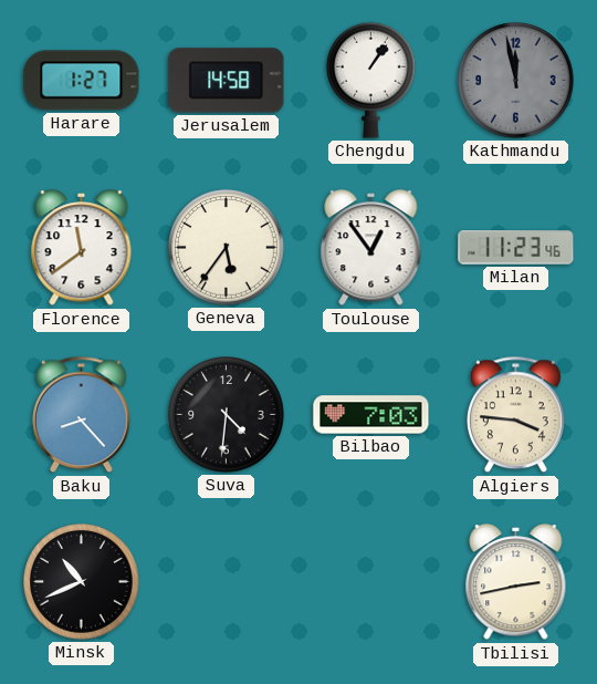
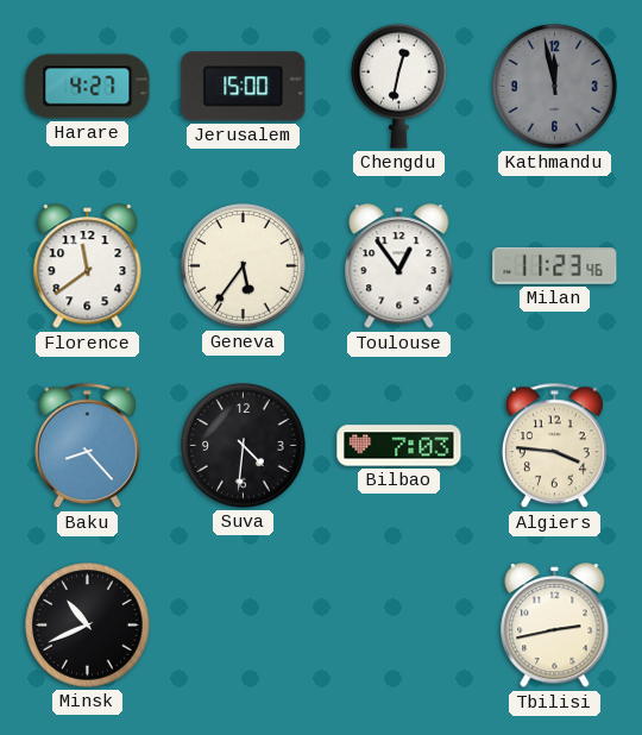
Harare: 1:27 -> 4:27
Jerusalem: 14:58 -> 15:00
Chengdu: 1:06 -> 12:32
